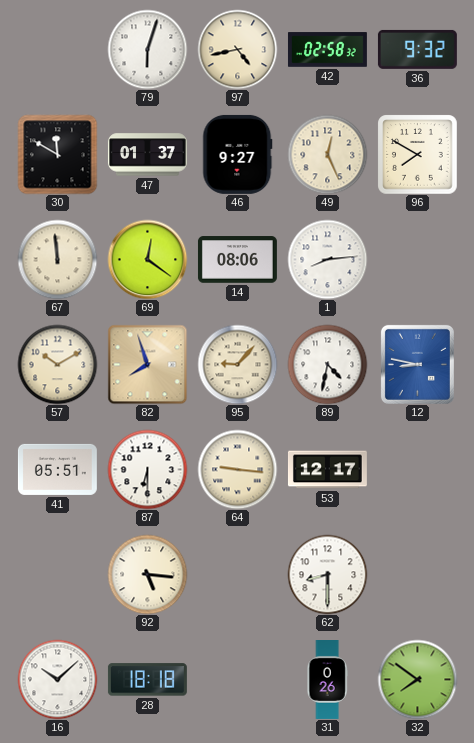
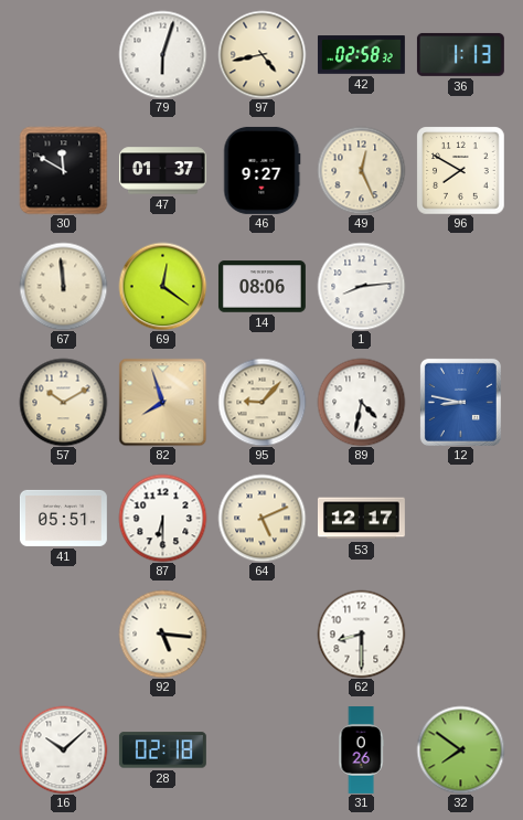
36: 9:32 -> 1:13
64: 9:16 -> 5:11
28: 18:18 -> 02:18
